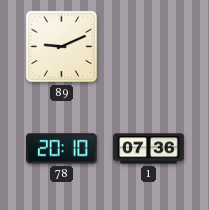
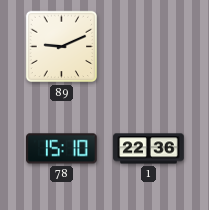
78: 20:10 -> 15:10
1: 07:36 -> 22:36
